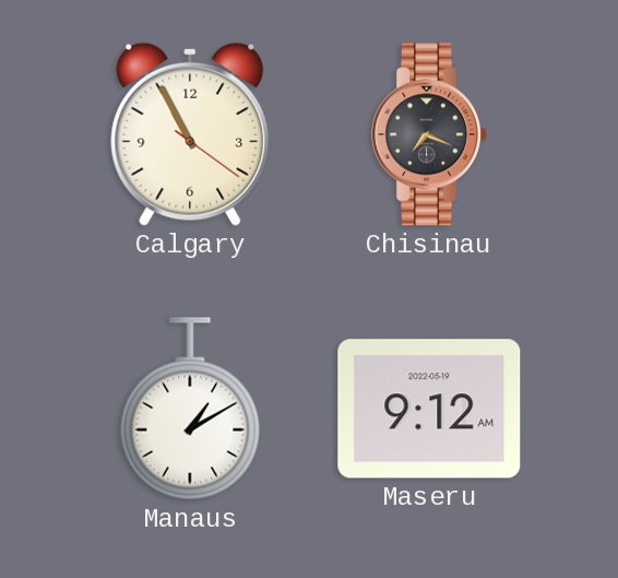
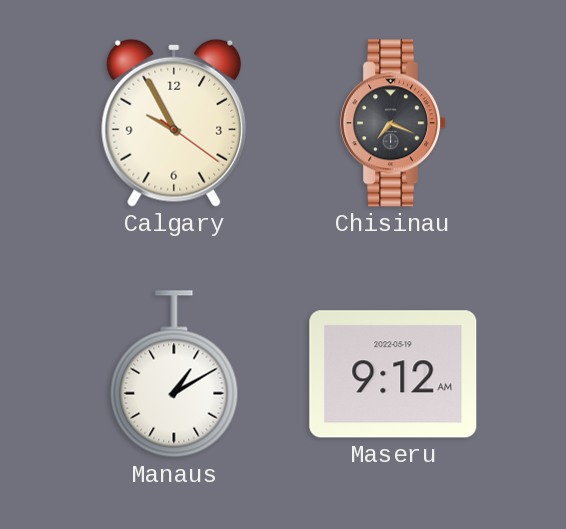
Calgary: 10:55 -> 9:55
